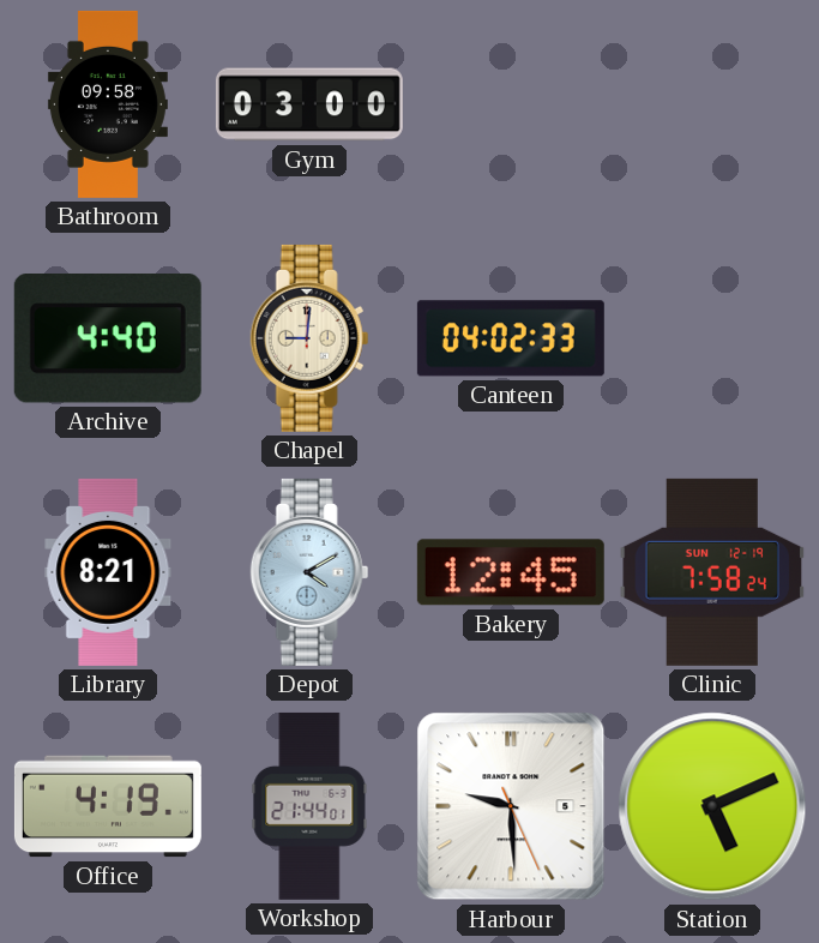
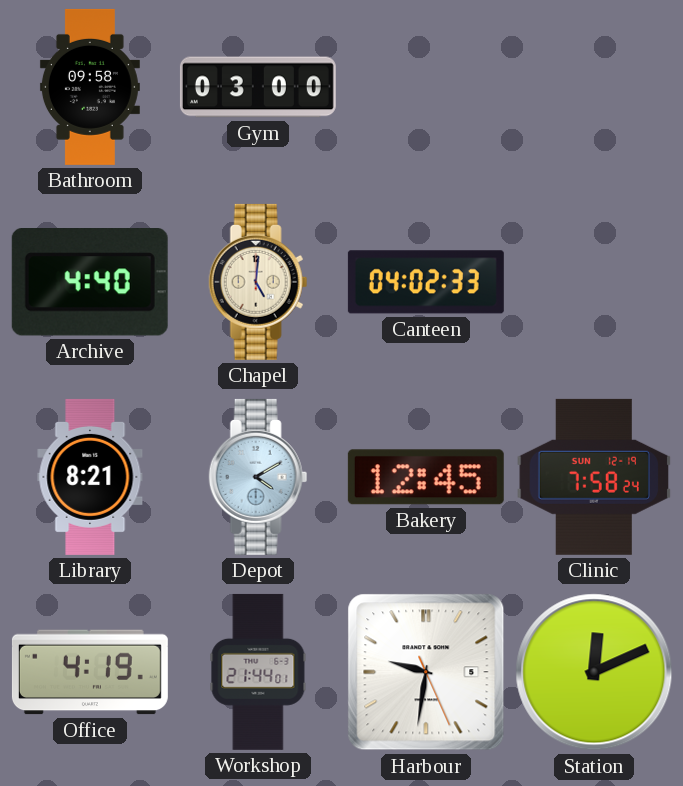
Chapel: 9:01 -> 5:01
Harbour: 9:29 -> 9:31
Station: 5:11 -> 12:11
